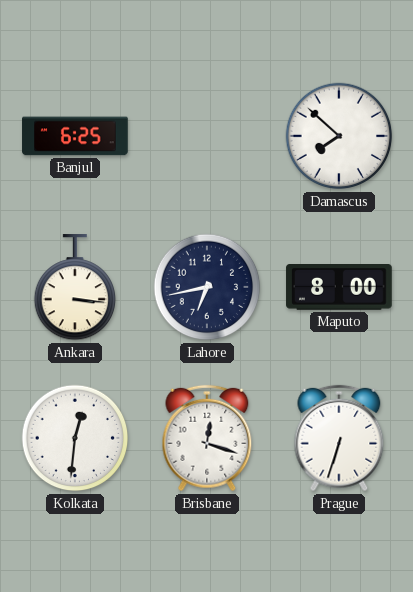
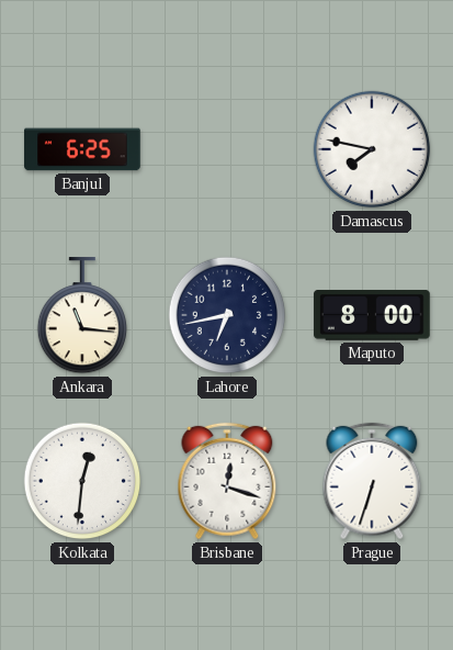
Damascus: 7:52 -> 7:47
Ankara: 3:16 -> 11:16
